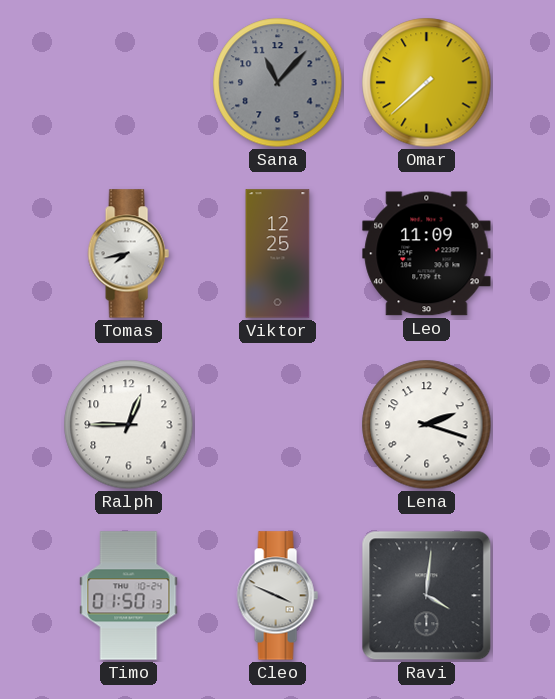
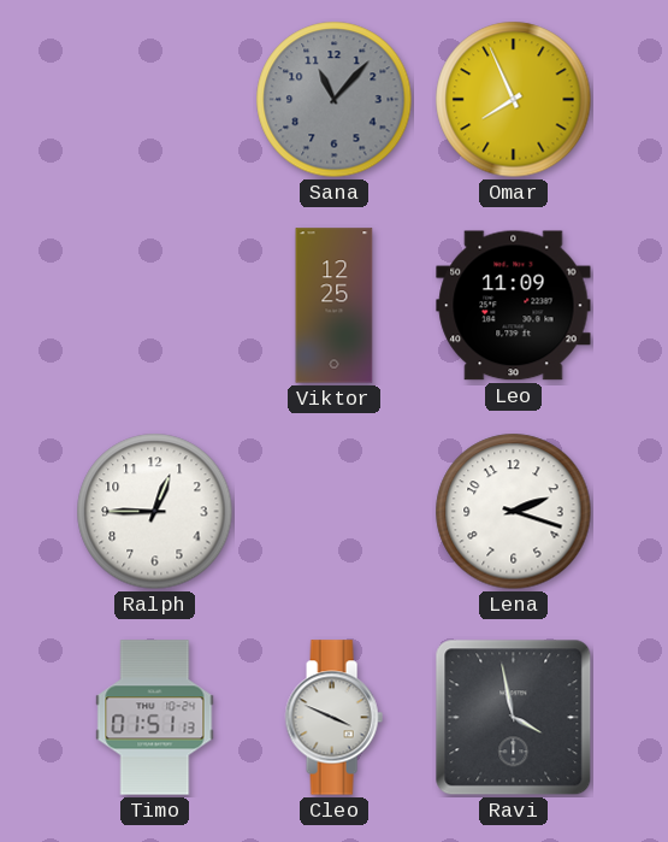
Omar: 7:38 -> 7:56
Tomas: 7:43 -> none
Timo: 01:50 -> 01:51
Ravi: 4:01 -> 3:58
